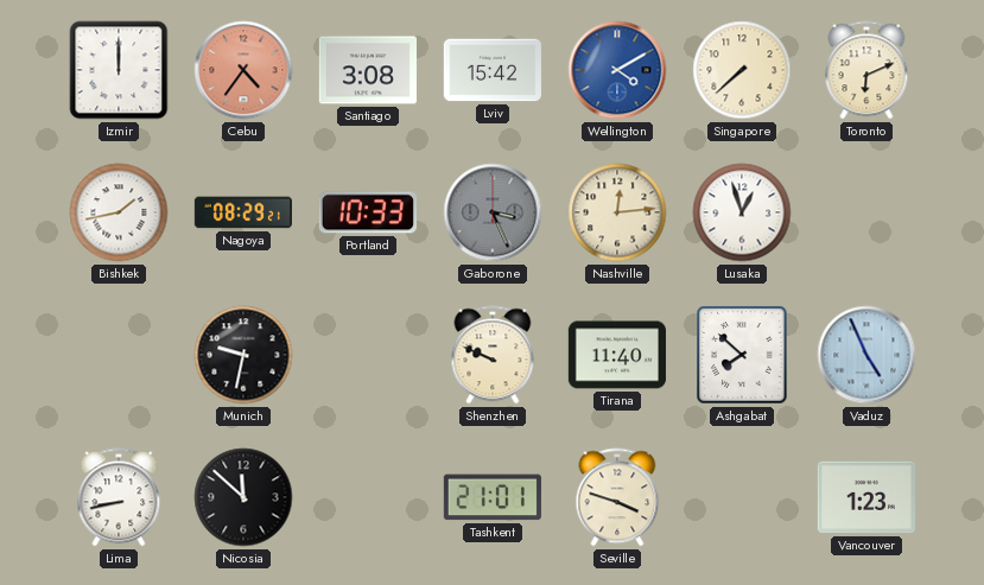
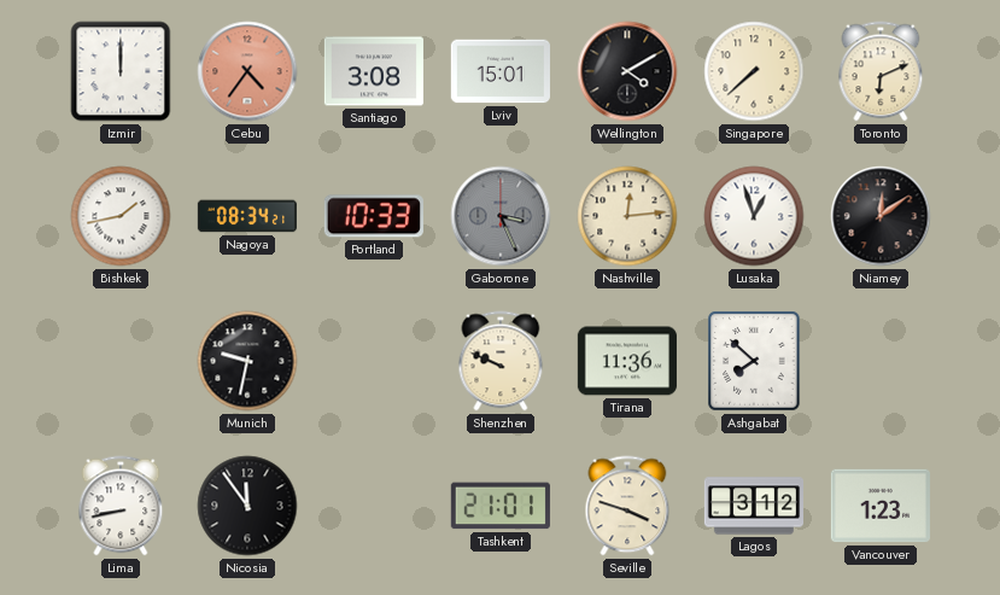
Lviv: 15:42 -> 15:01
Wellington dial: blue -> black
Nagoya: 08:29 -> 08:34
Niamey: none -> 12:09
Tirana: 11:40 -> 11:36
Vaduz: 4:56 -> none
Nicosia: 11:52 -> 11:54
Lagos: none -> 3:12
